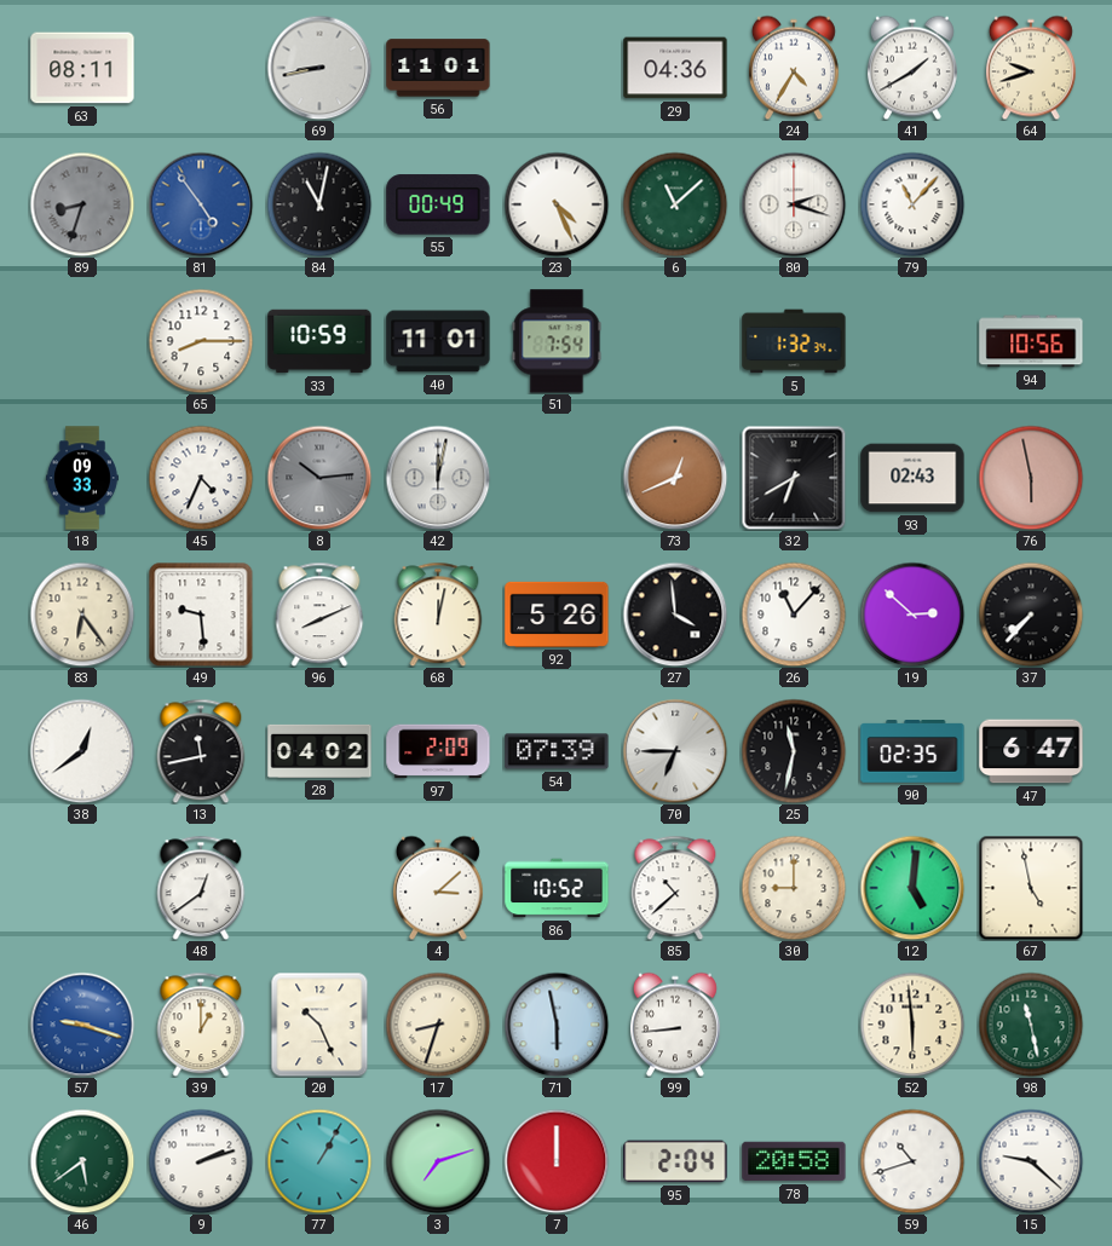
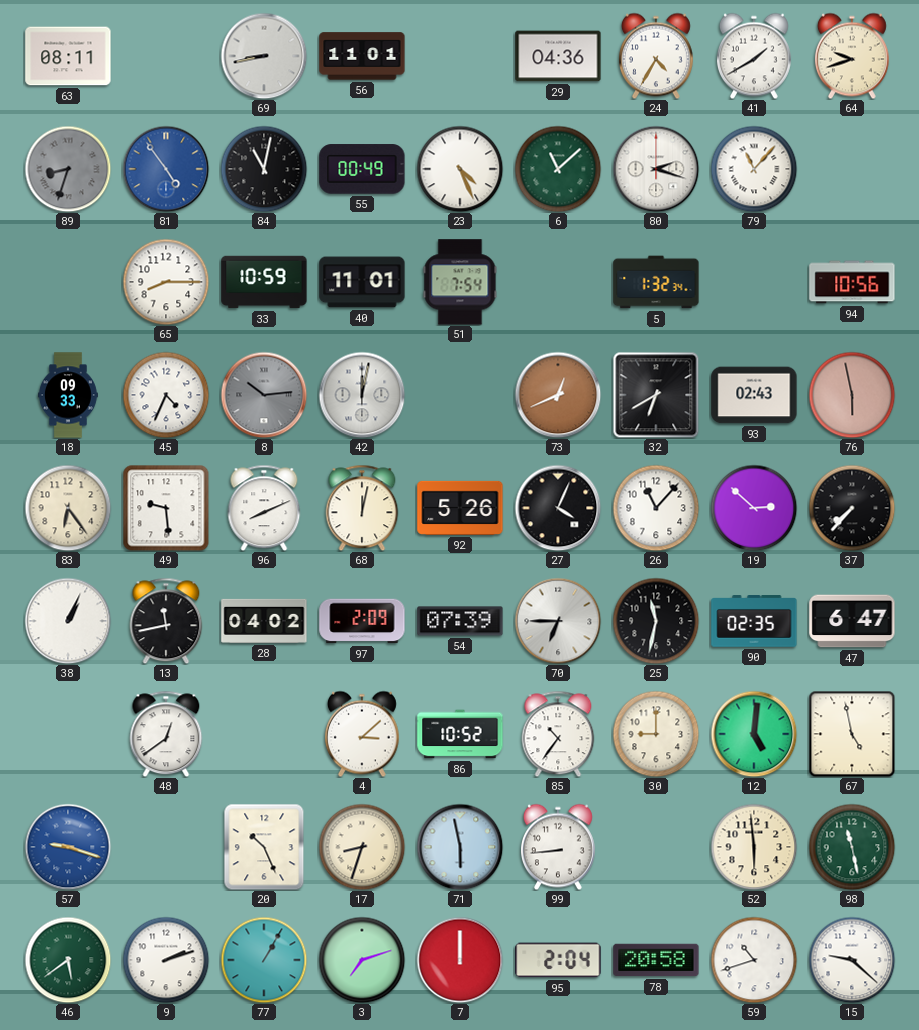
27: 3:59 -> 4:04
38: 12:39 -> 1:04
85: 10:38 -> 10:36
39: 1:00 -> none
